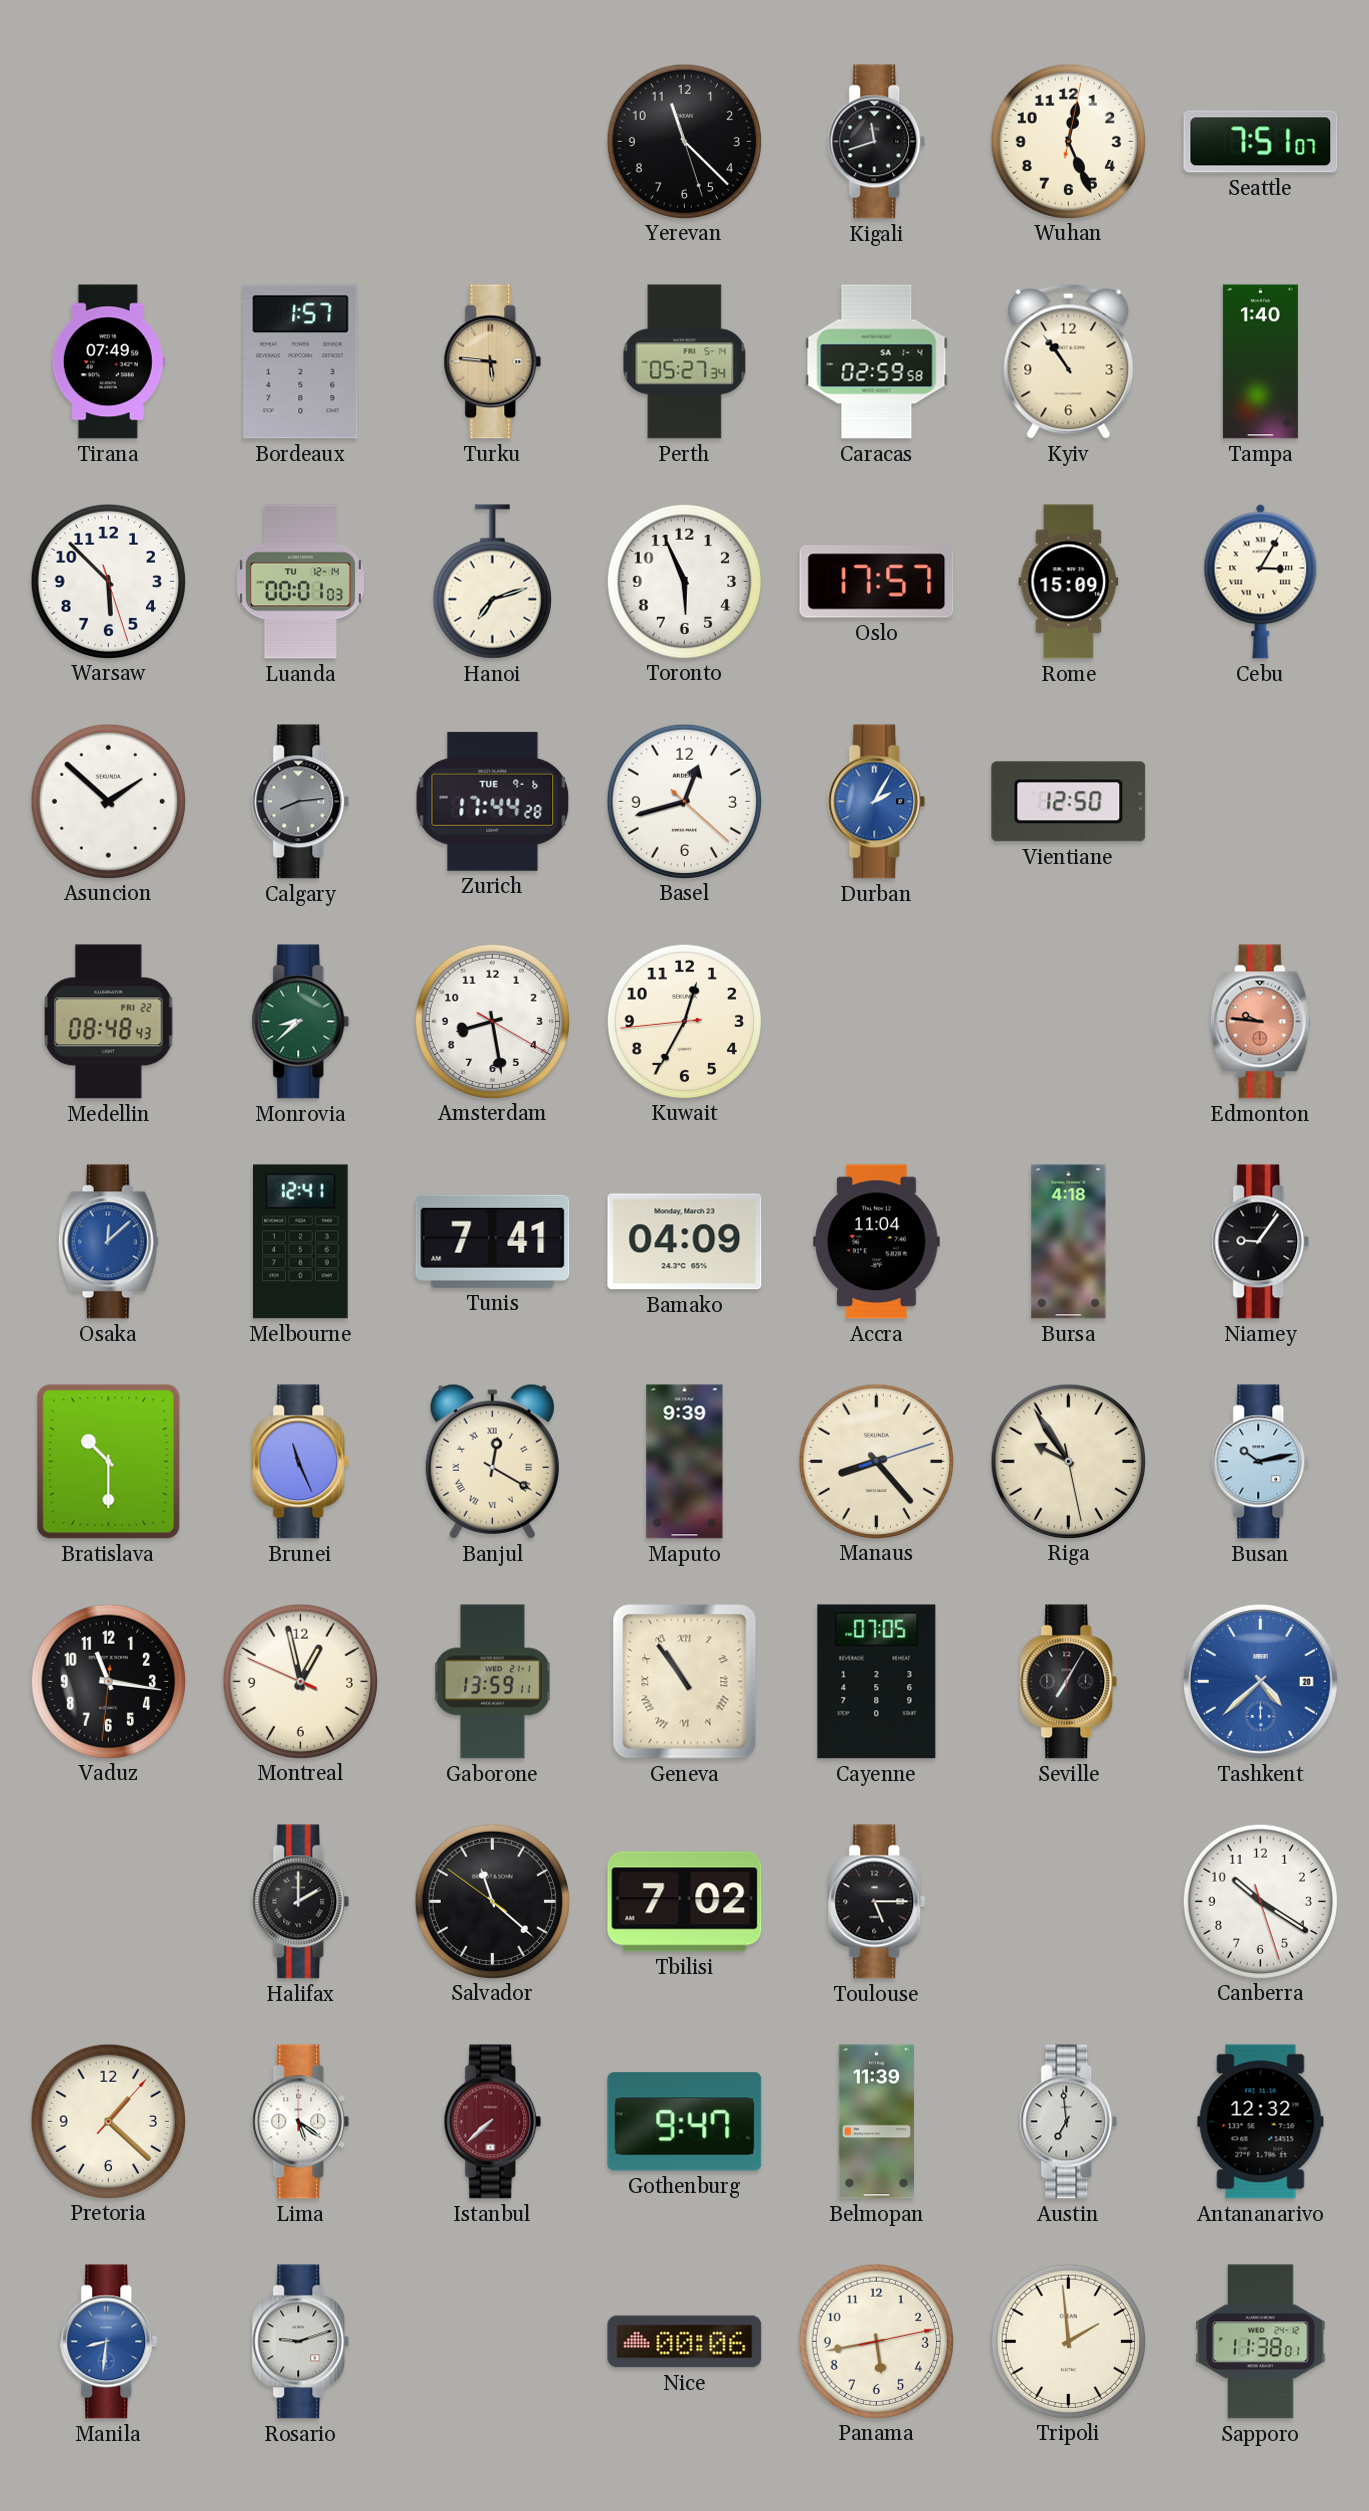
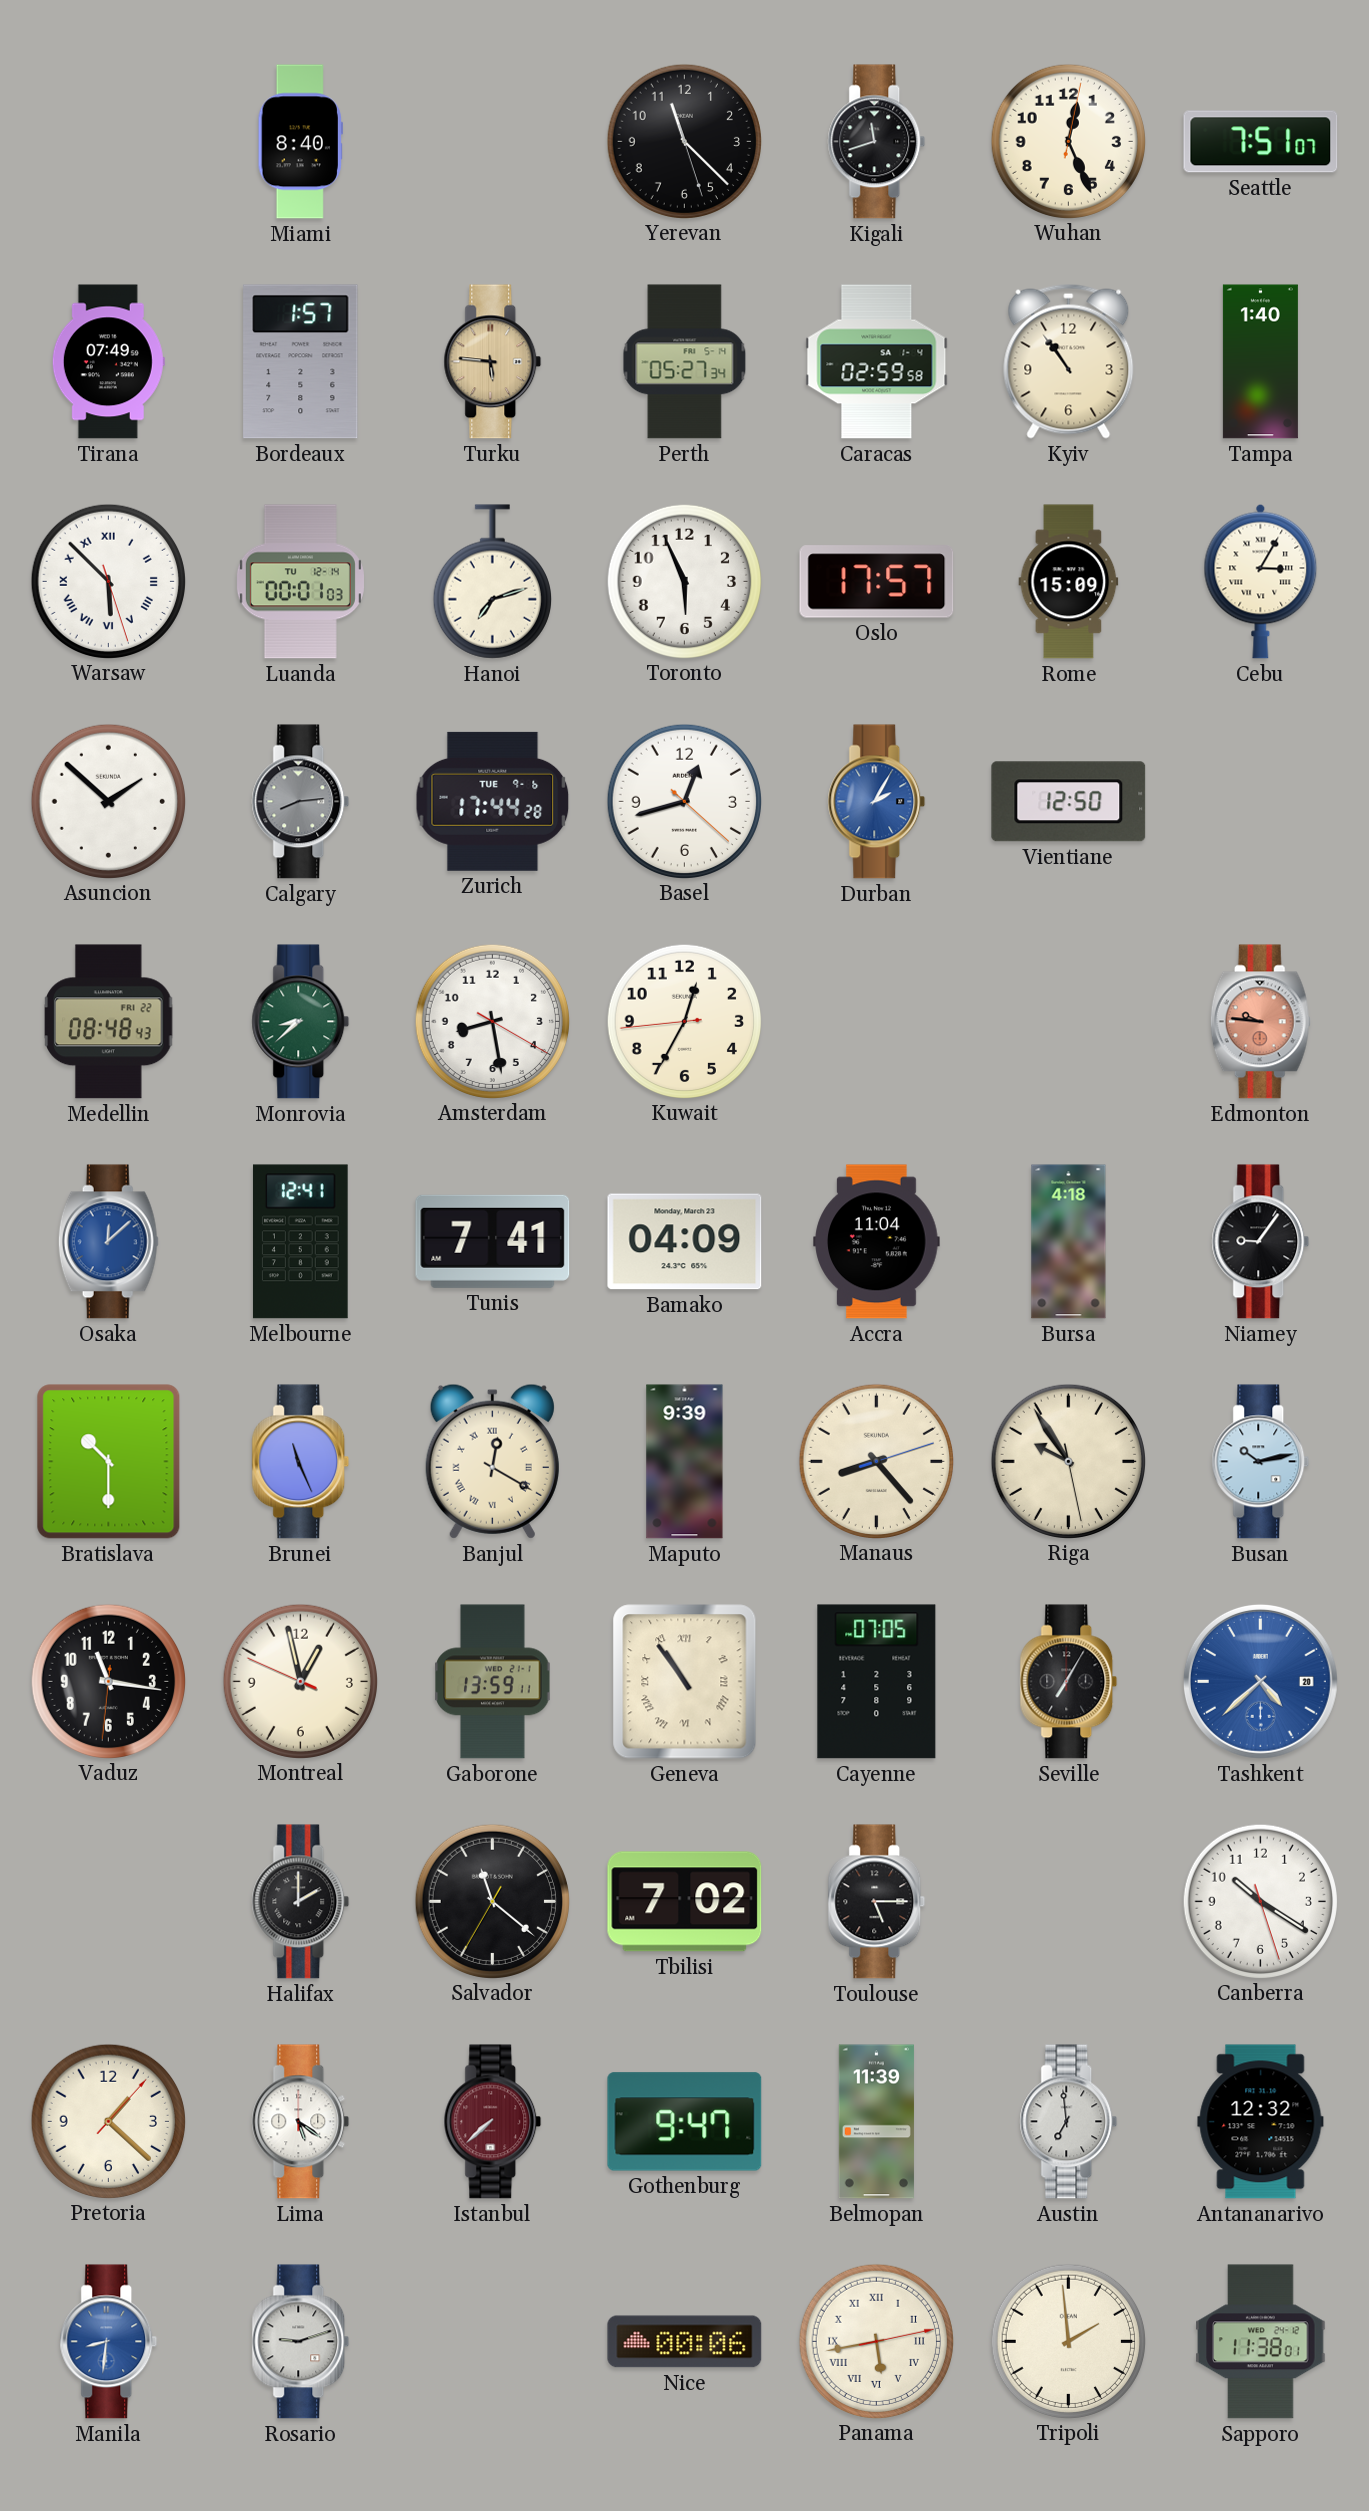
Miami: none -> 8:40
Warsaw numerals: Arabic -> Roman
Salvador: 11:21:51 -> 11:21:35
Panama numerals: Arabic -> Roman
